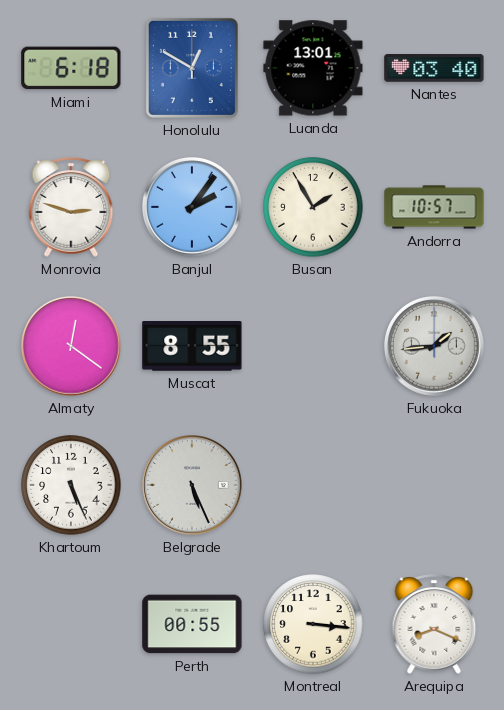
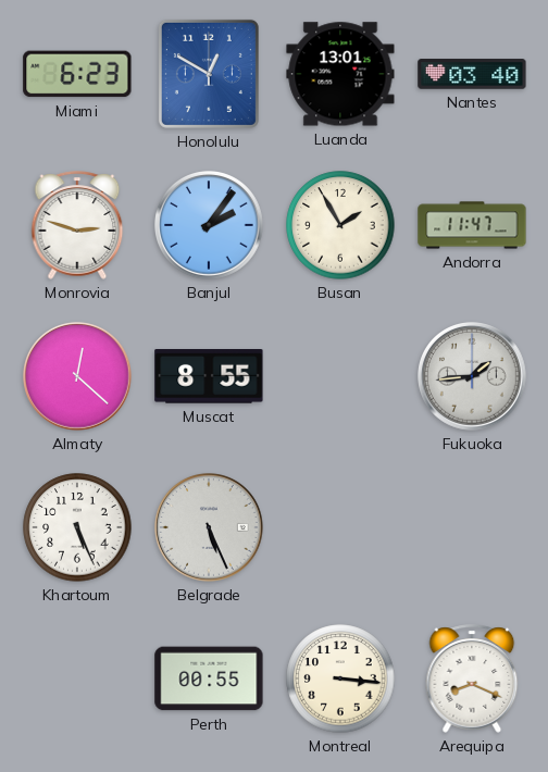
Miami: 6:18 -> 6:23
Andorra: 10:57 -> 11:47
Almaty: 12:21 -> 12:22
